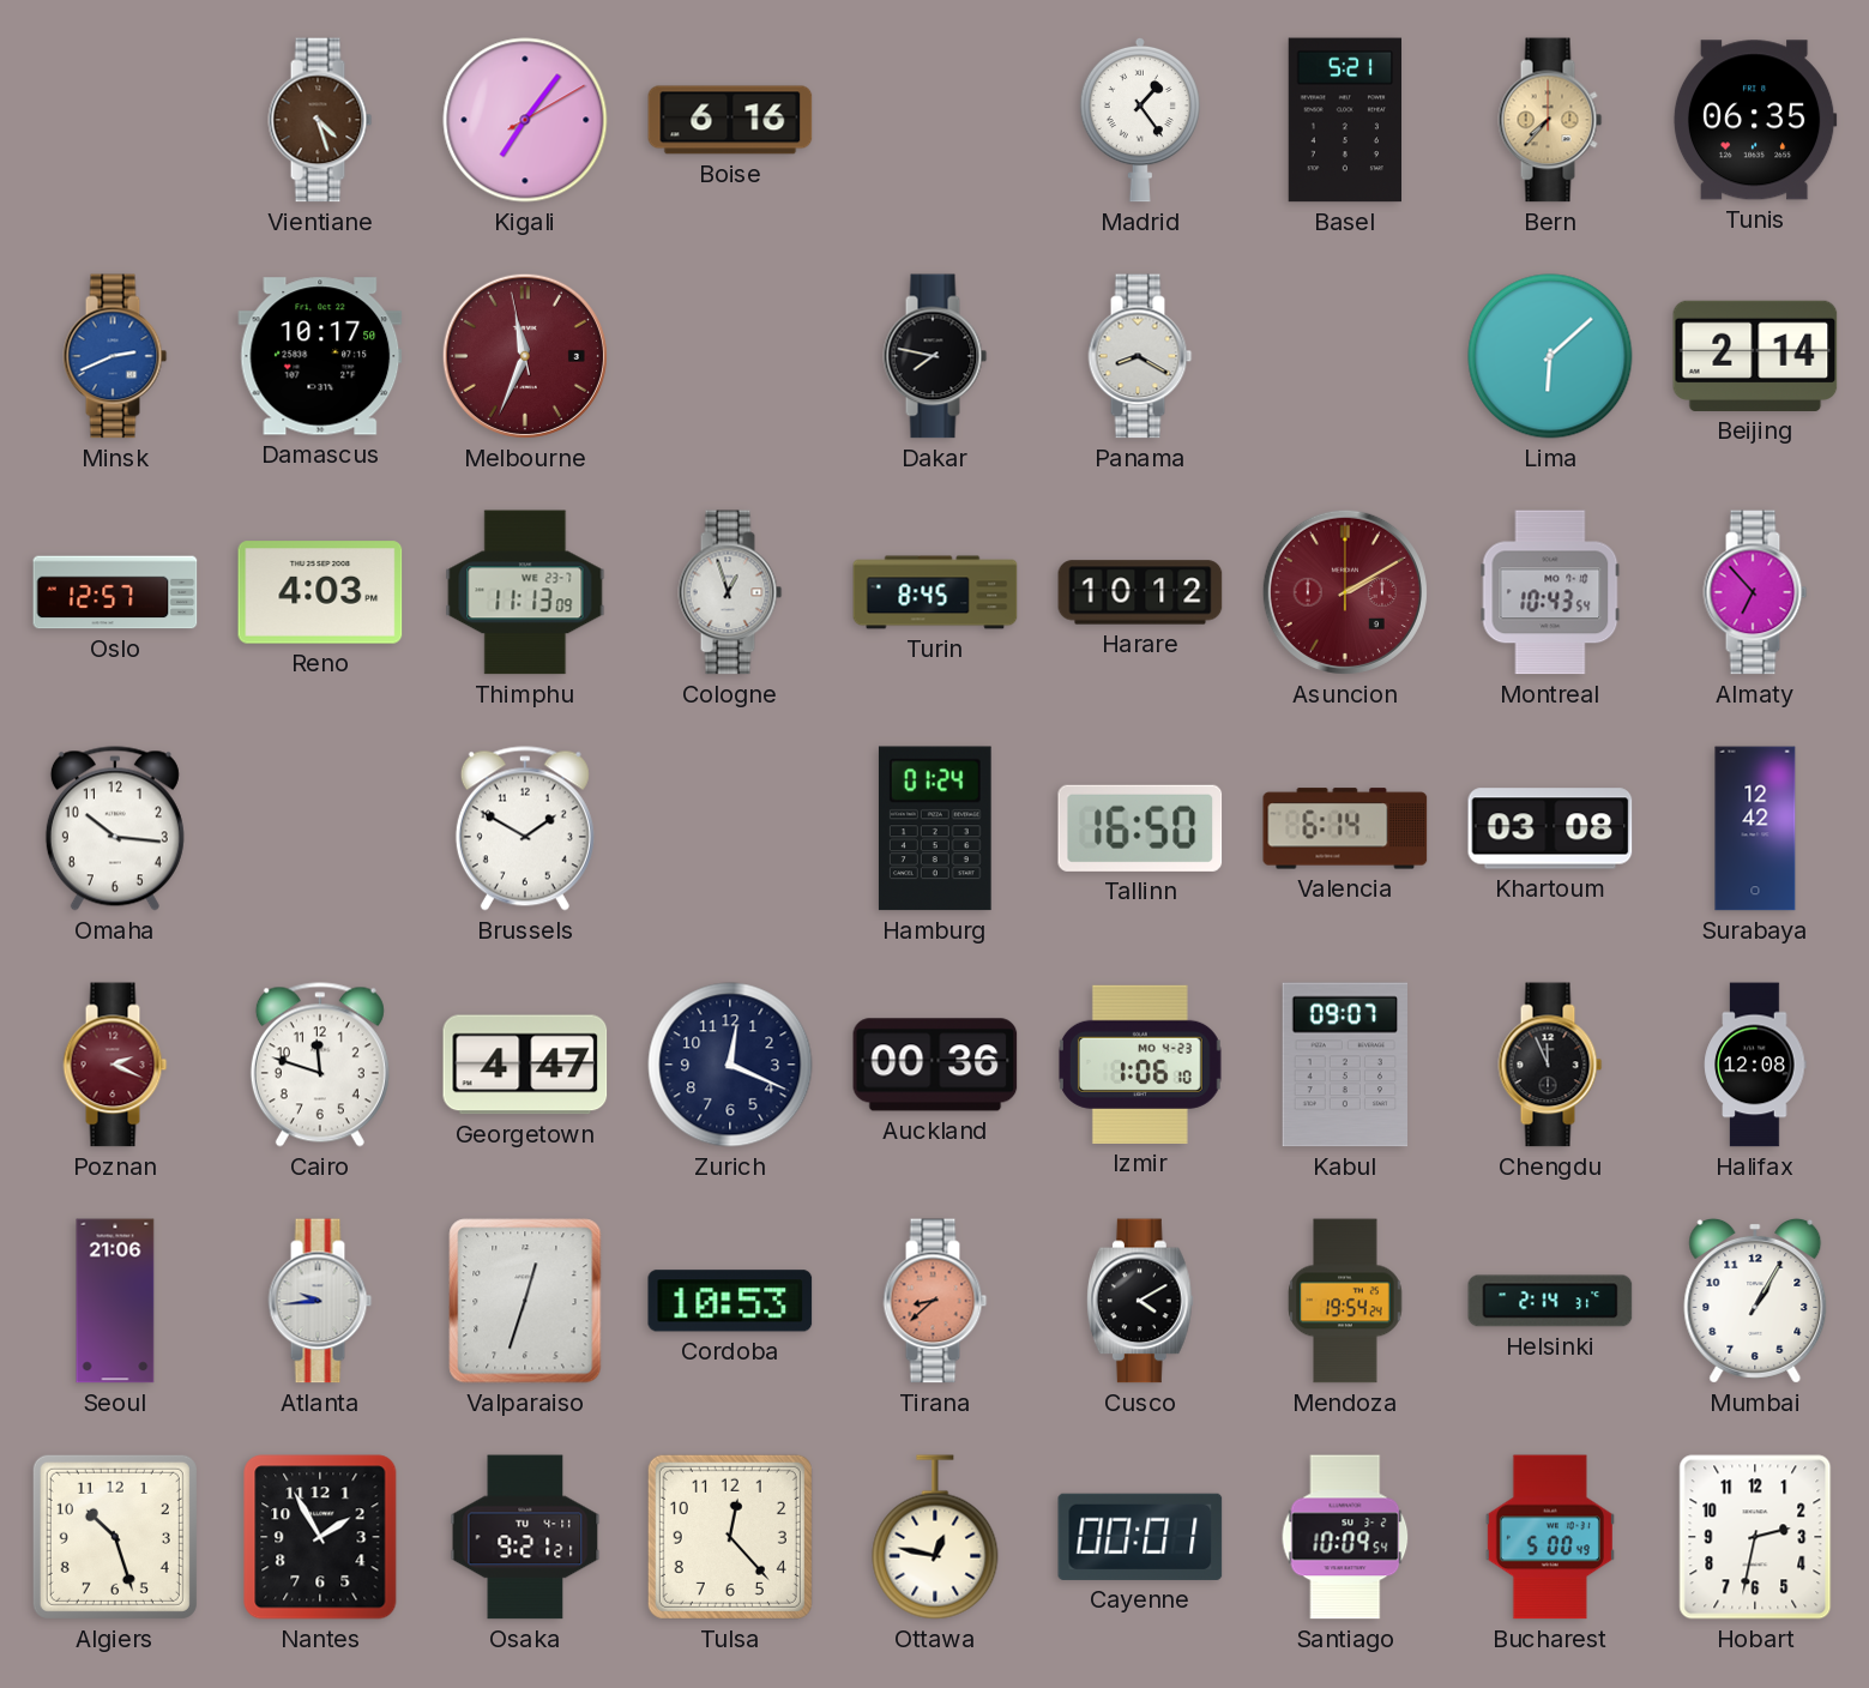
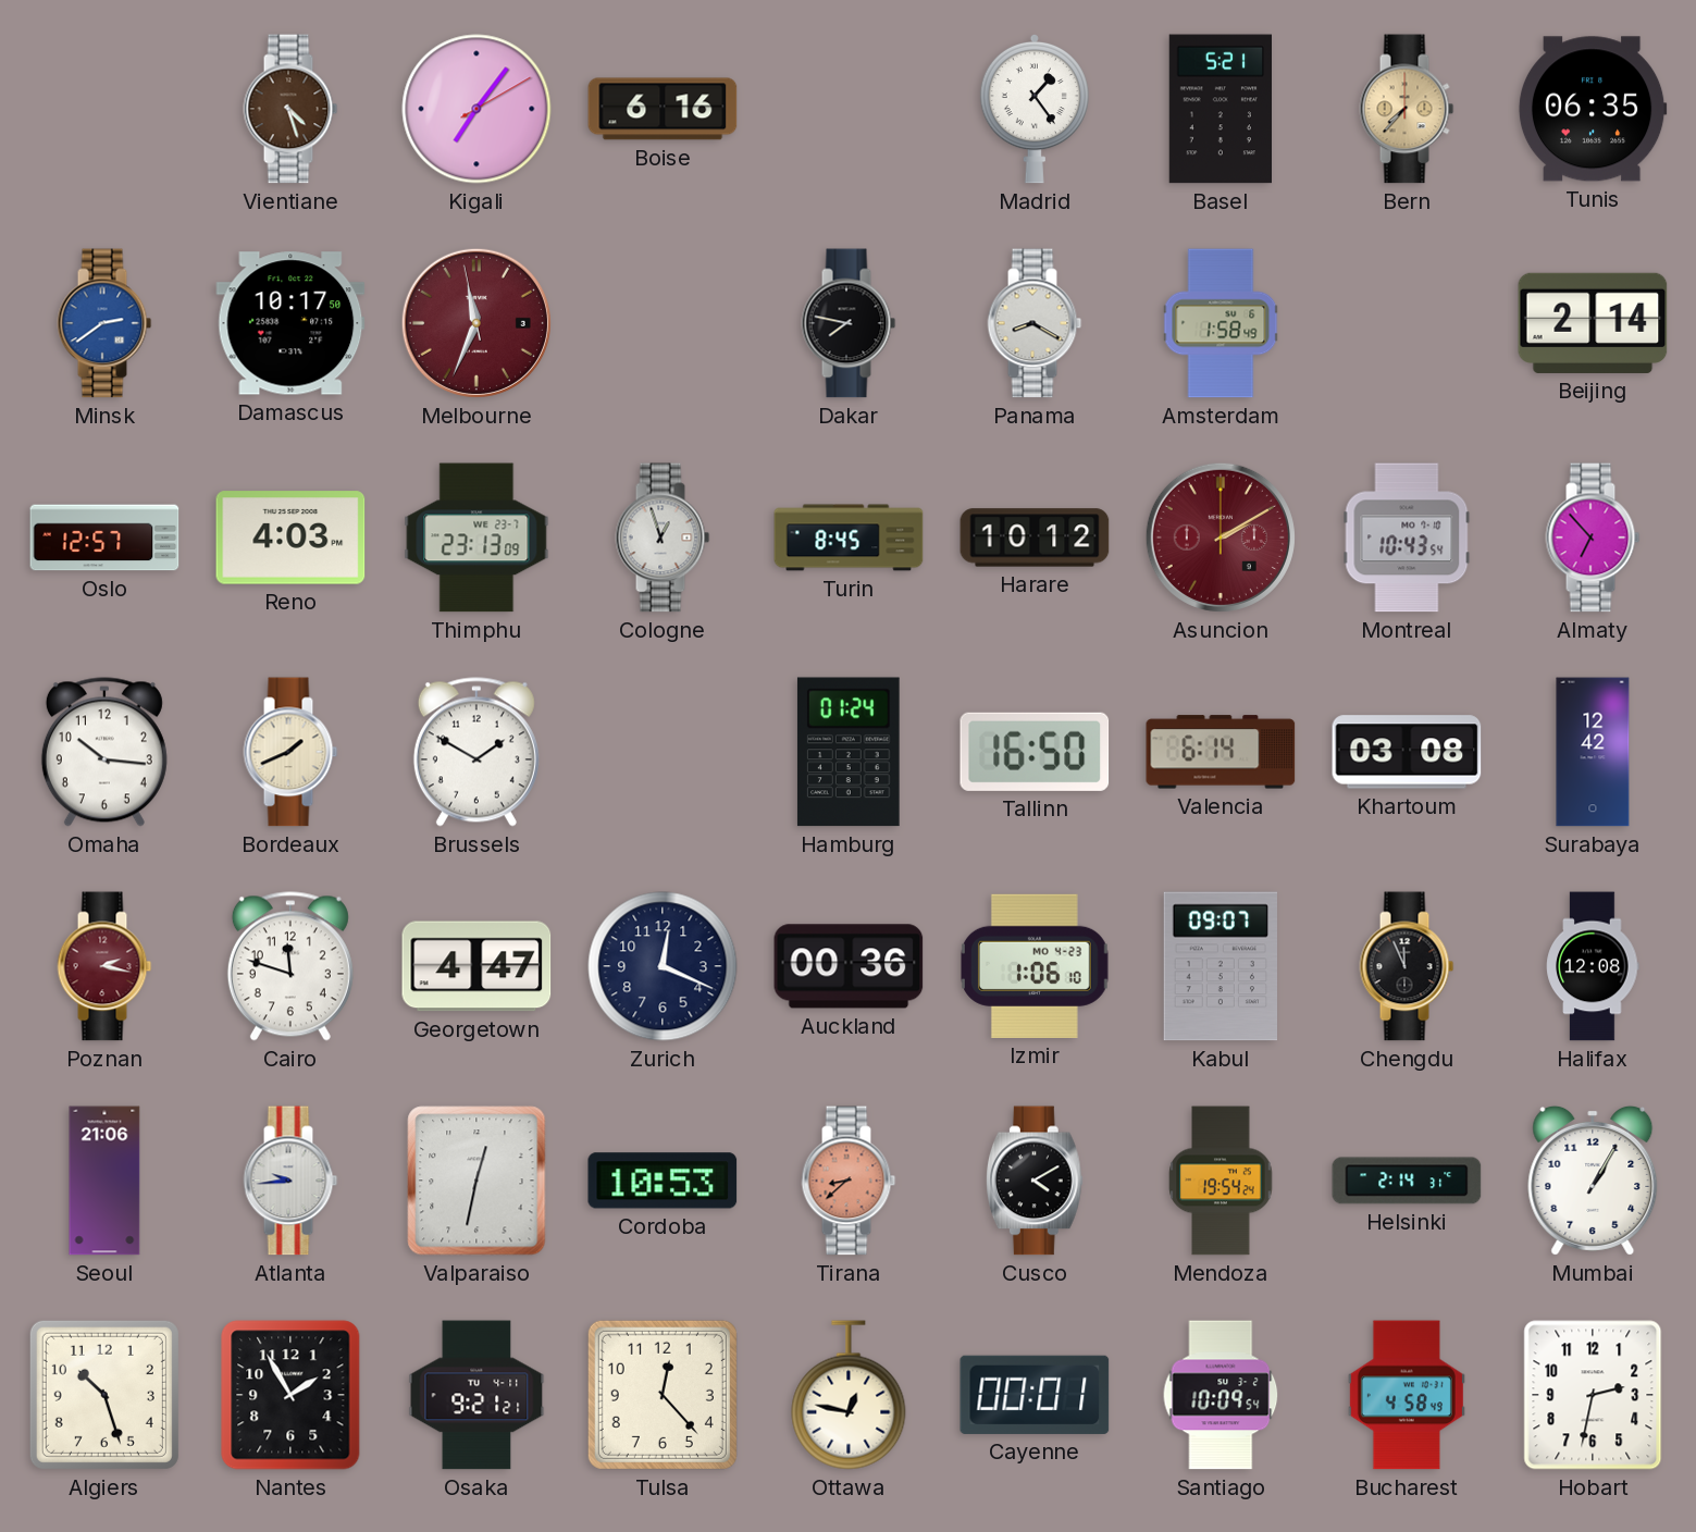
Minsk: 2:41 -> 2:39
Amsterdam: none -> 1:58
Lima: 6:08 -> none
Thimphu: 11:13 -> 23:13
Bordeaux: none -> 1:41
Poznan: 2:19 -> 2:17
Valparaiso: 12:33 -> 12:32
Bucharest: 5:00 -> 4:58
